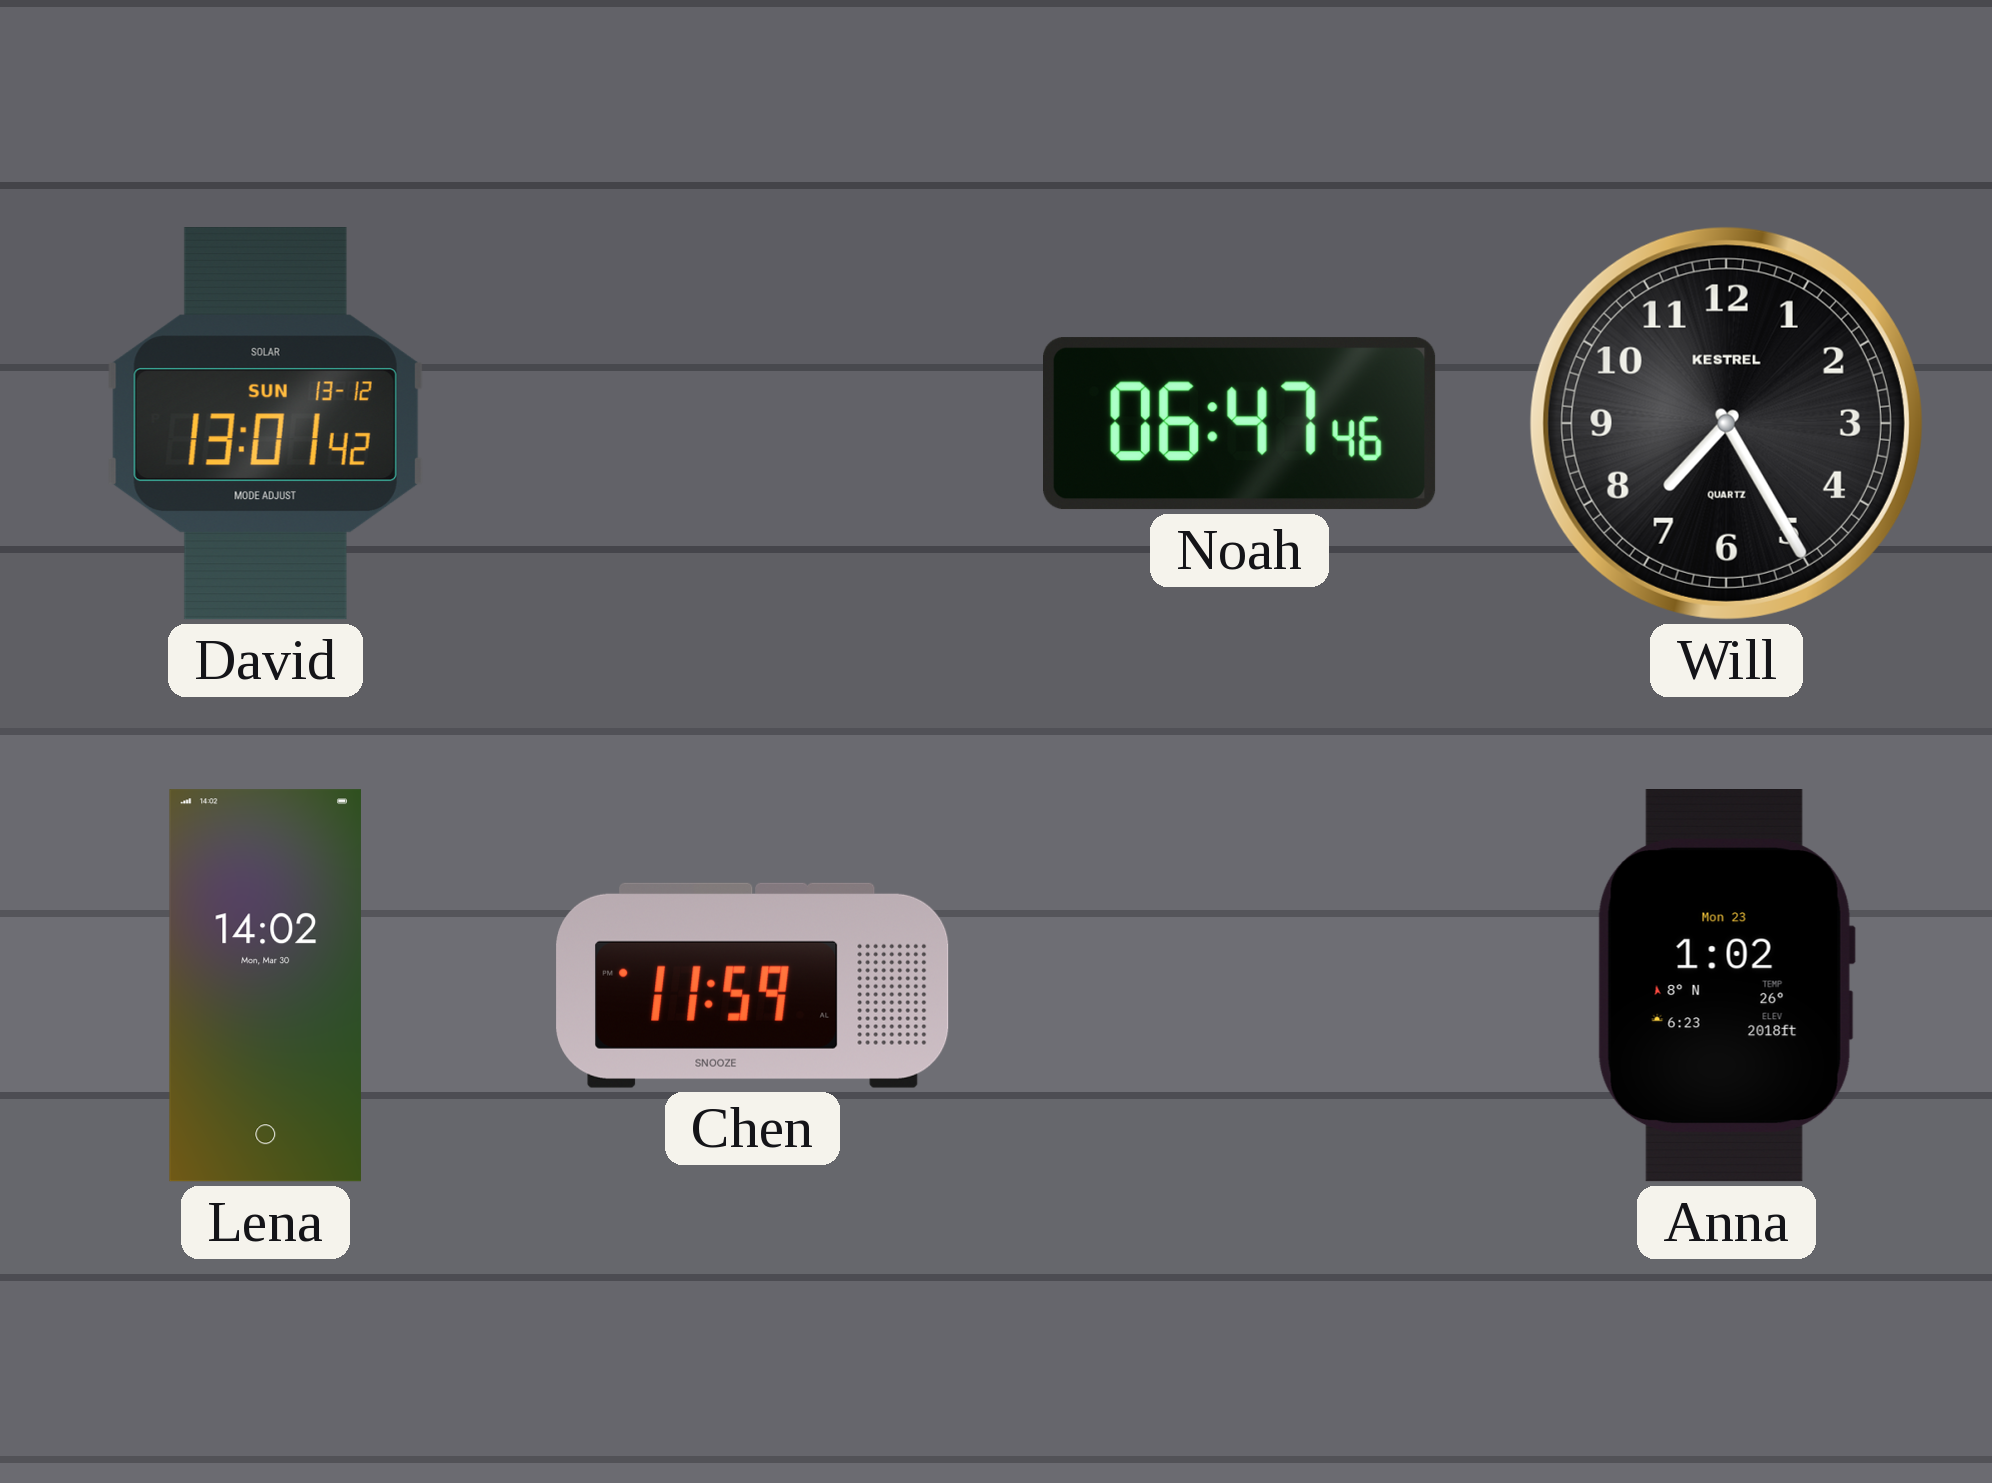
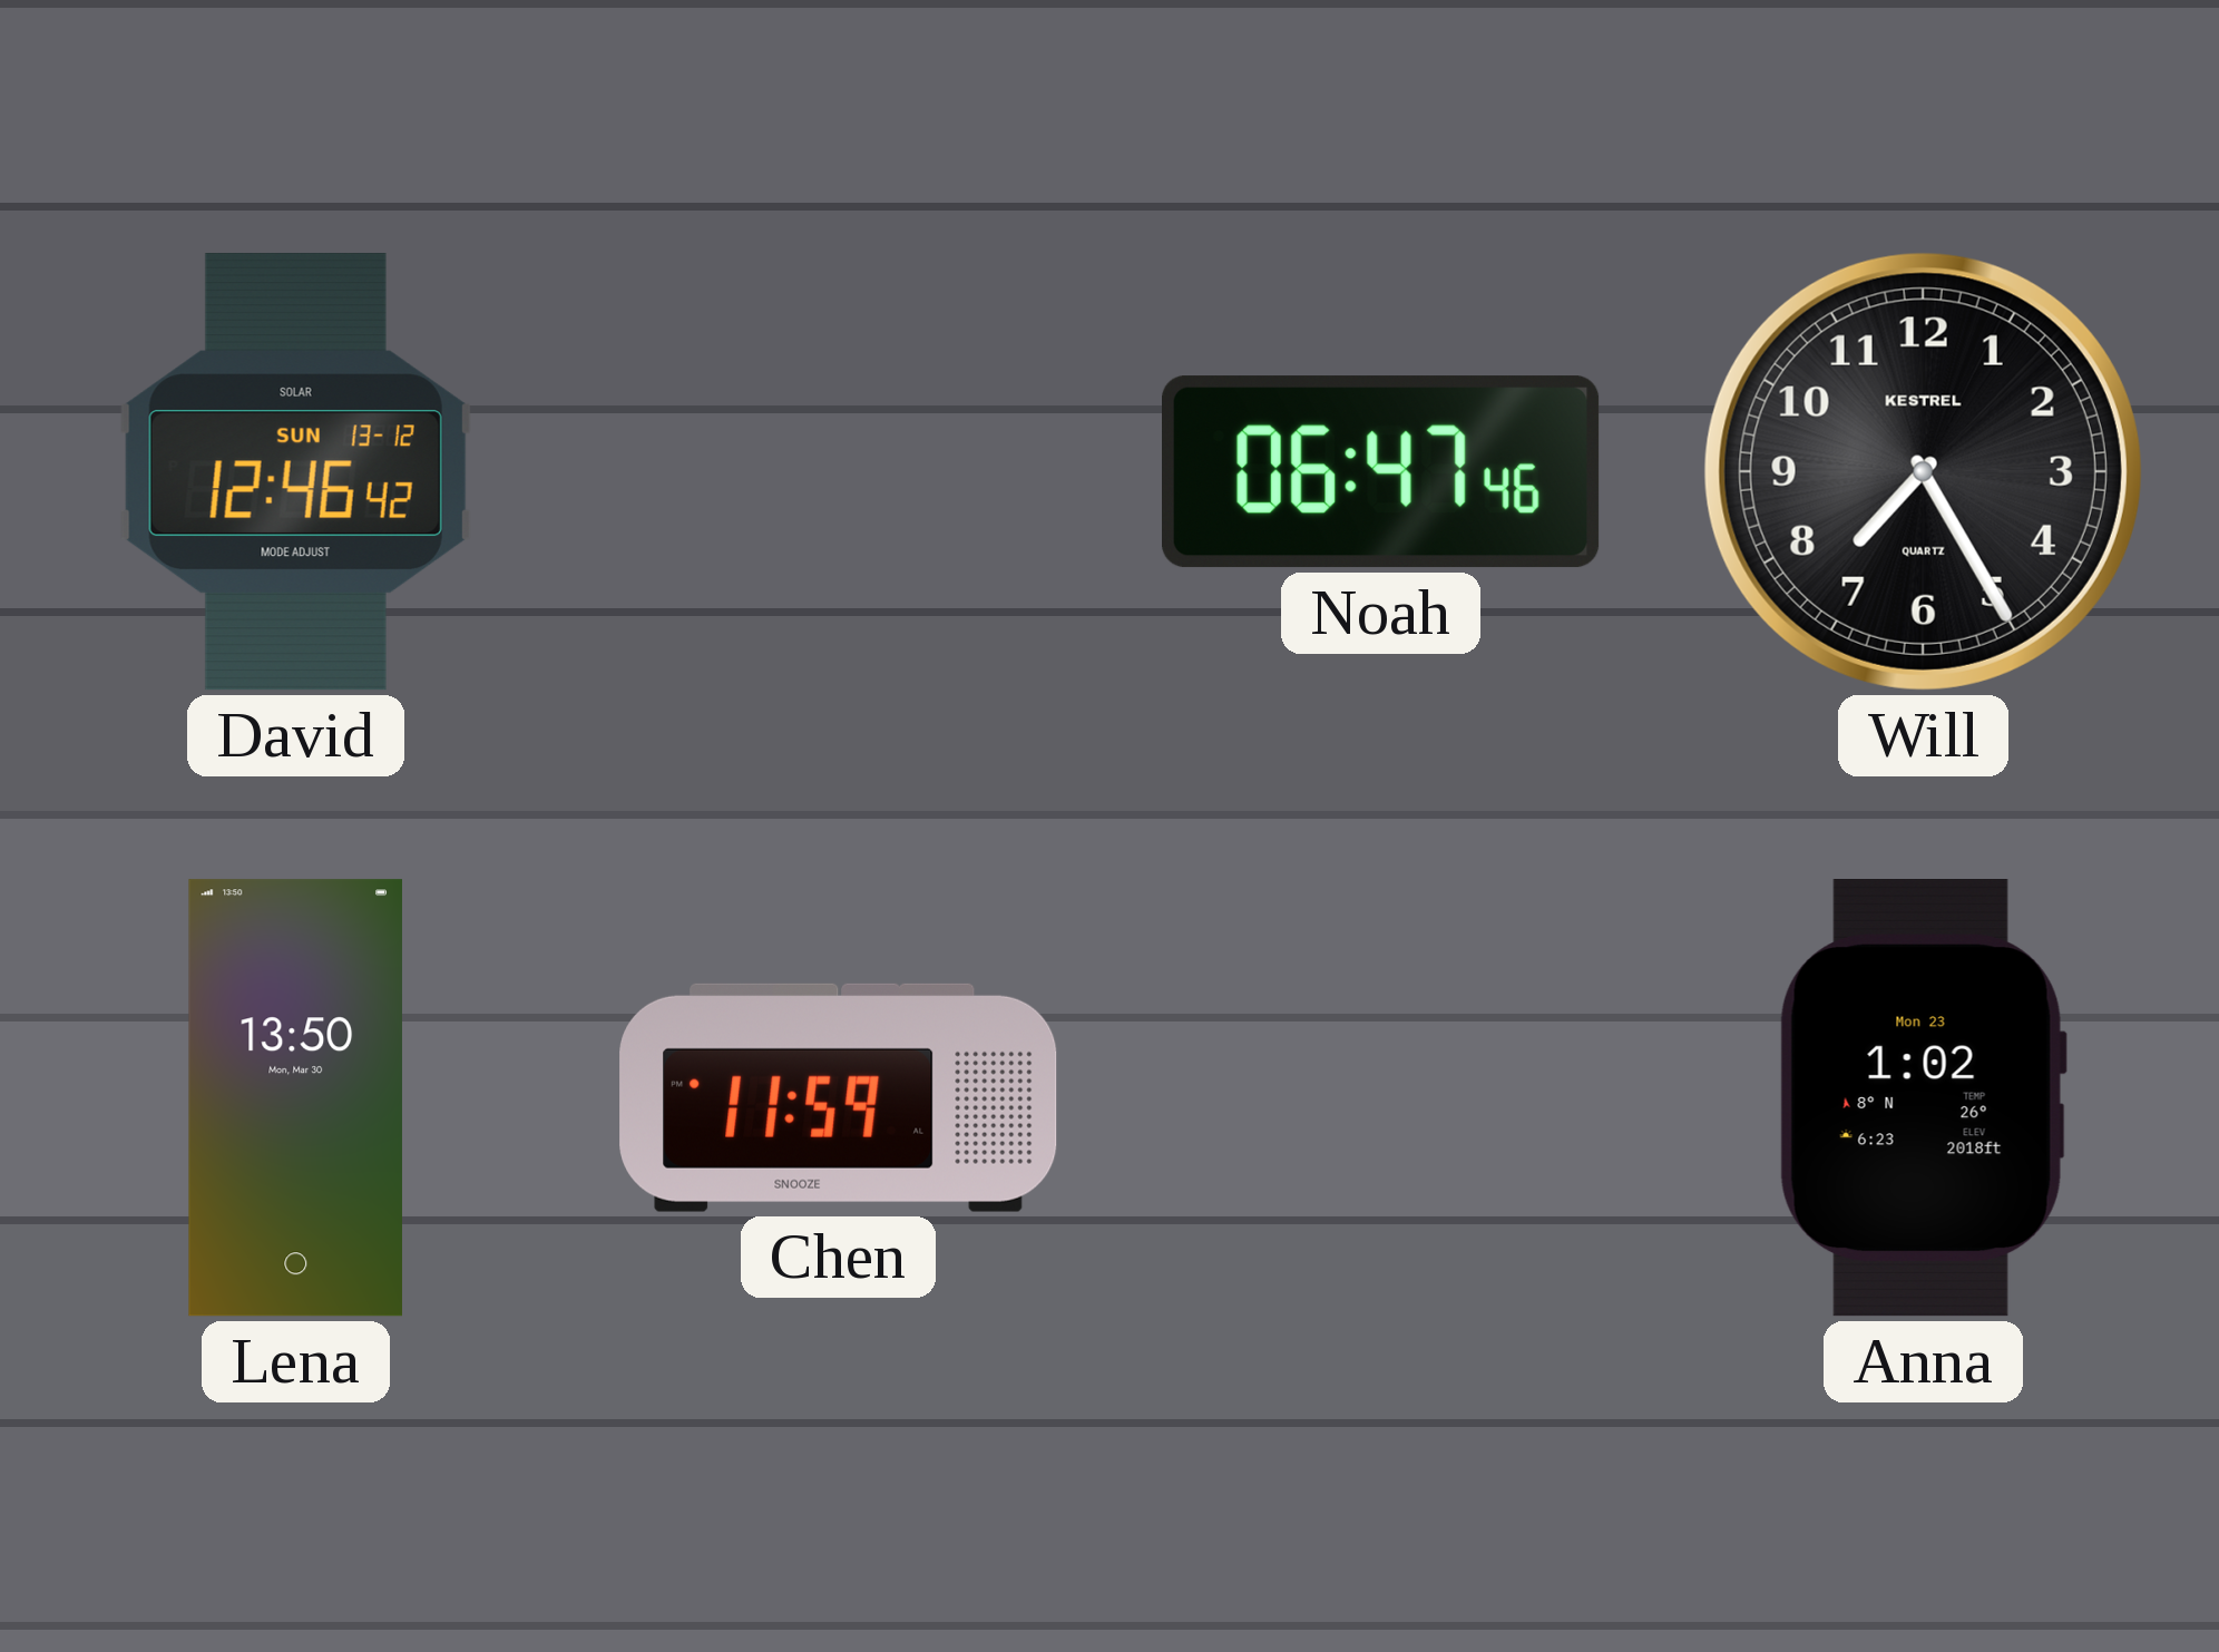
David: 13:01 -> 12:46
Lena: 14:02 -> 13:50
